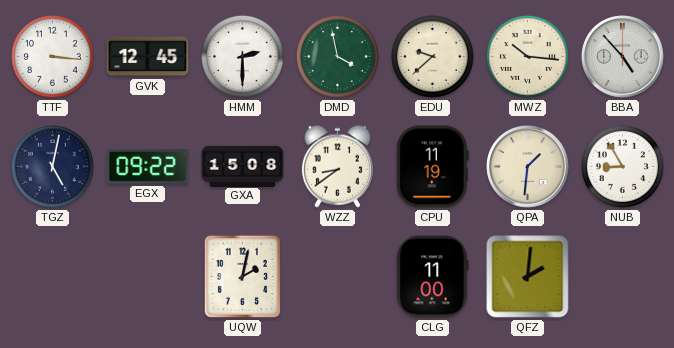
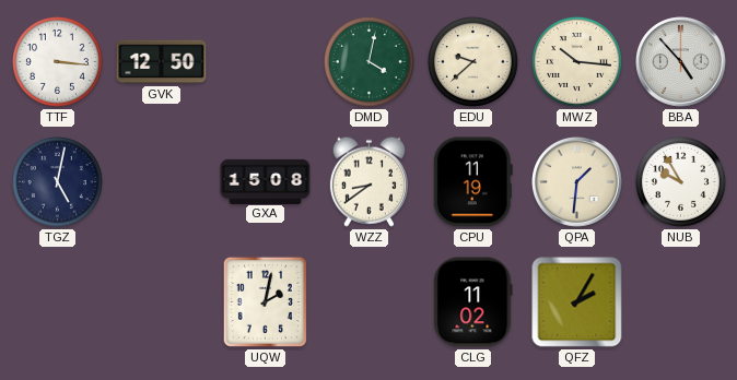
GVK: 12:45 -> 12:50
HMM: 2:30 -> none
DMD: 3:58 -> 4:02
EGX: 09:22 -> none
NUB: 8:55 -> 9:55
CLG: 11:00 -> 11:02
QFZ: 2:01 -> 2:05
